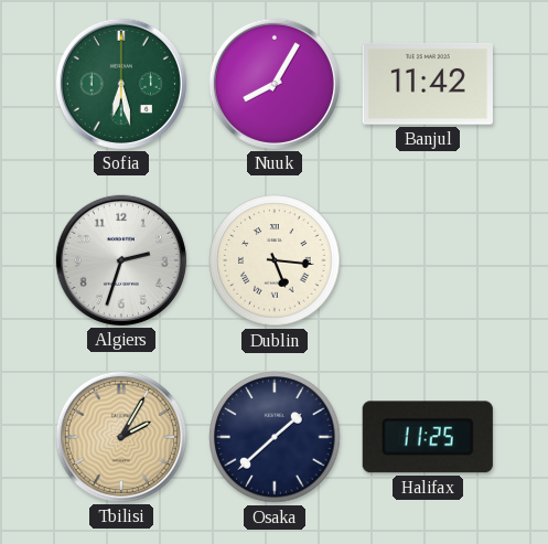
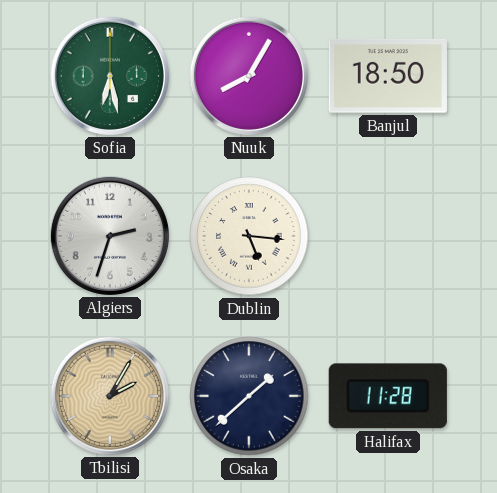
Banjul: 11:42 -> 18:50
Halifax: 11:25 -> 11:28
